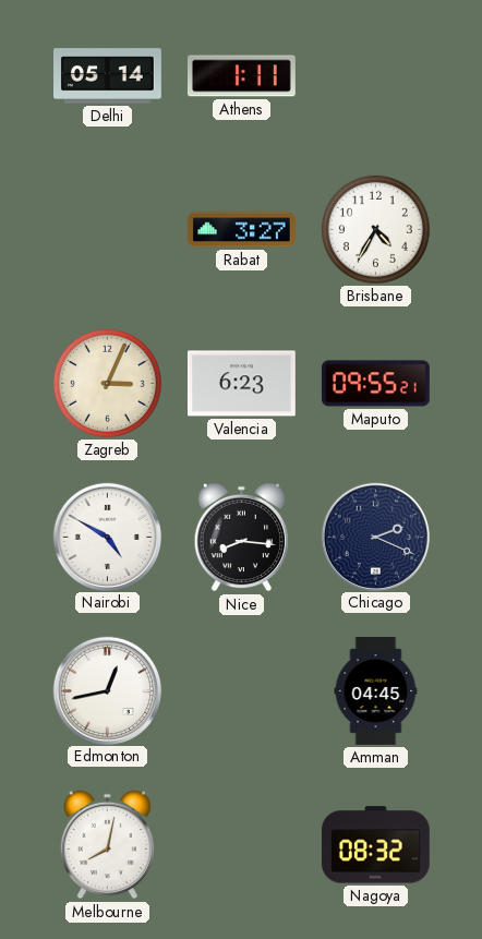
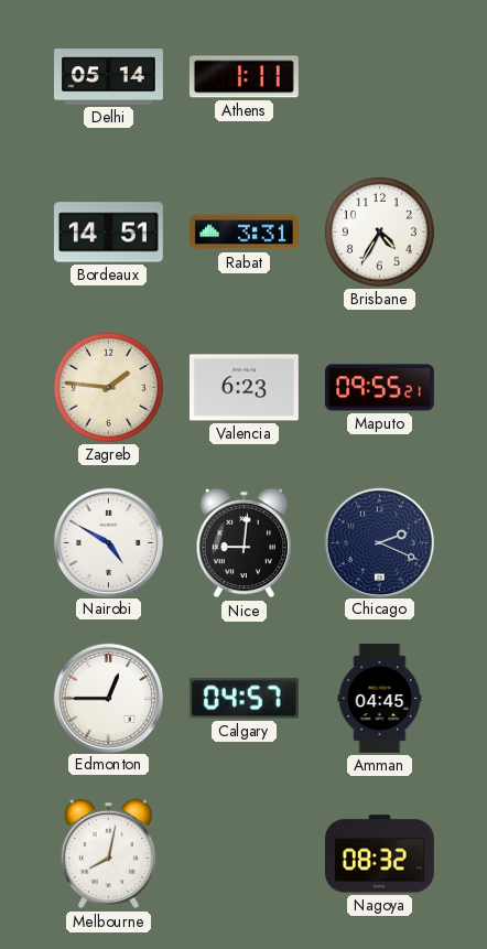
Bordeaux: none -> 14:51
Rabat: 3:27 -> 3:31
Zagreb: 3:04 -> 1:46
Nice: 8:16 -> 9:01
Edmonton: 12:43 -> 12:45
Calgary: none -> 04:57
